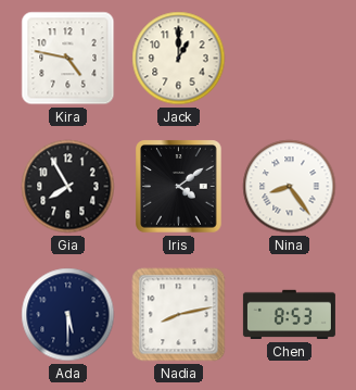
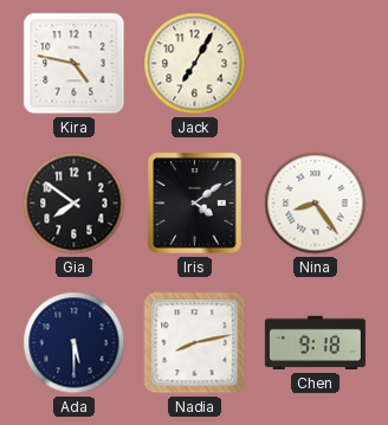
Jack: 1:00 -> 7:05
Gia: 7:55 -> 7:51
Chen: 8:53 -> 9:18
